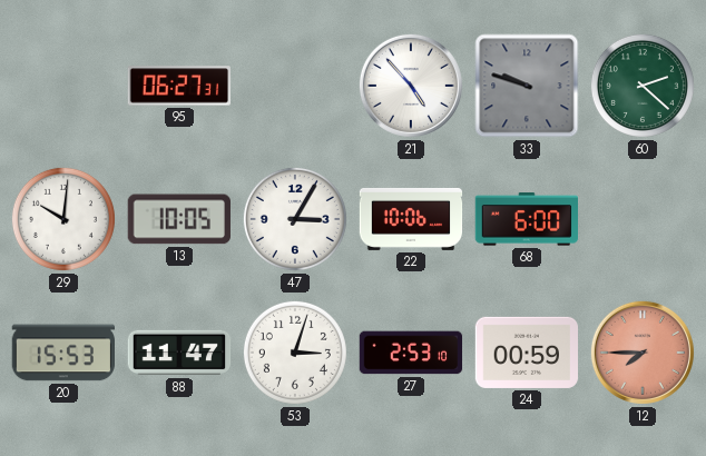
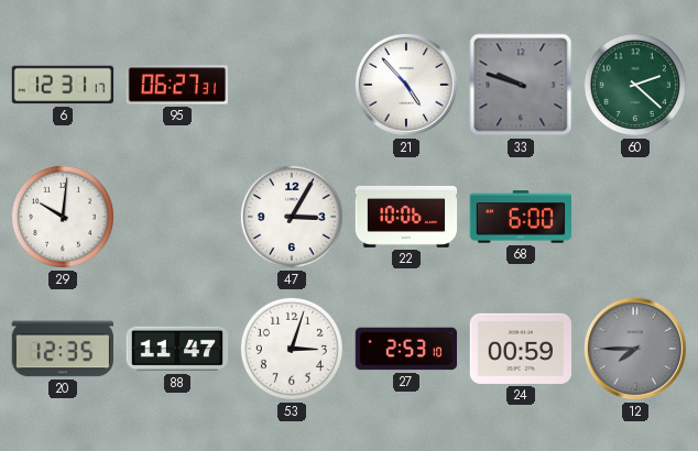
6: none -> 12:31
13: 10:05 -> none
20: 15:53 -> 12:35
12 dial: salmon -> grey
